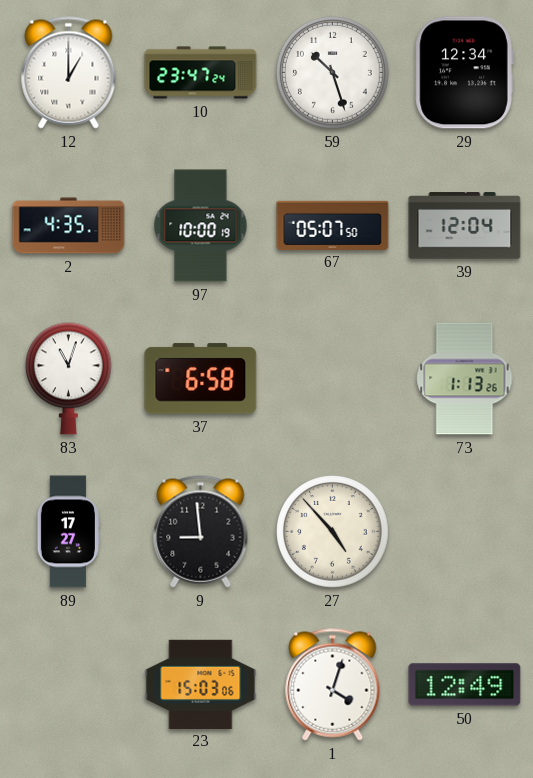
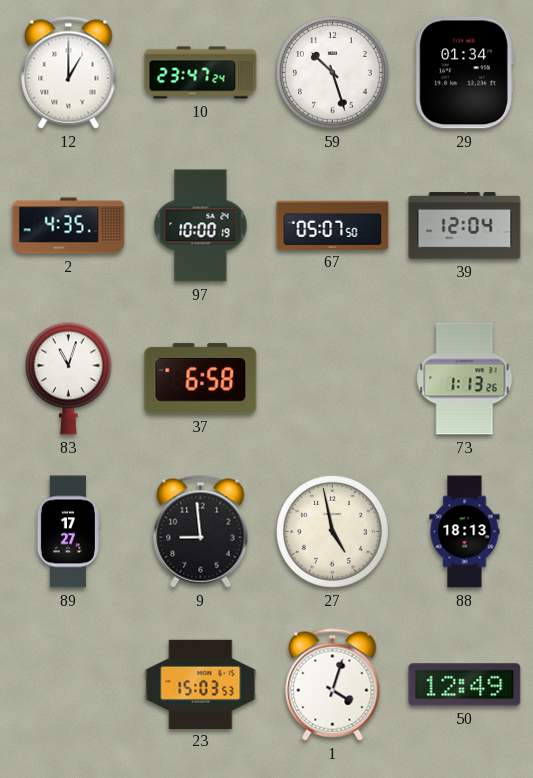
29: 12:34 -> 01:34
27: 4:53 -> 4:58
88: none -> 18:13
23: 15:03:06 -> 15:03:53
